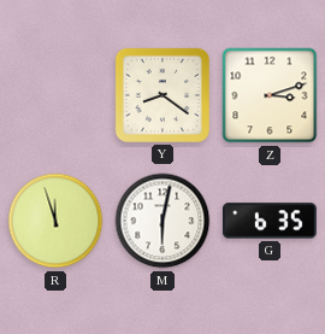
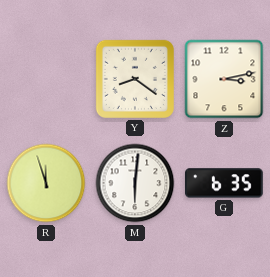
Z: 3:12 -> 3:13
M: 6:02 -> 6:01
